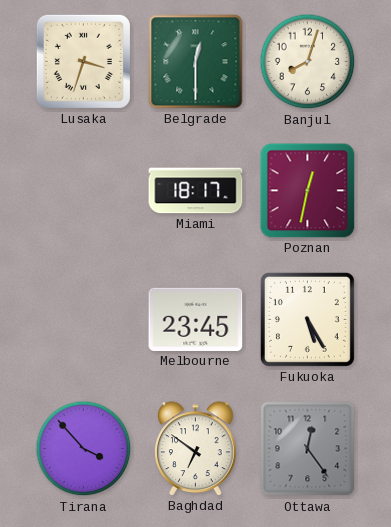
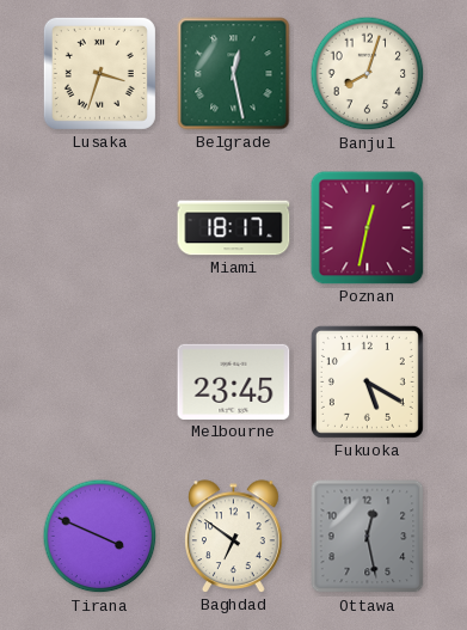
Belgrade: 12:30 -> 12:28
Fukuoka: 5:25 -> 5:20
Tirana: 3:53 -> 3:49
Ottawa: 12:24 -> 12:28
